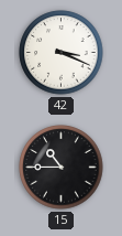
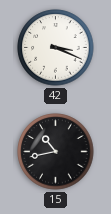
15: 10:45 -> 10:43
